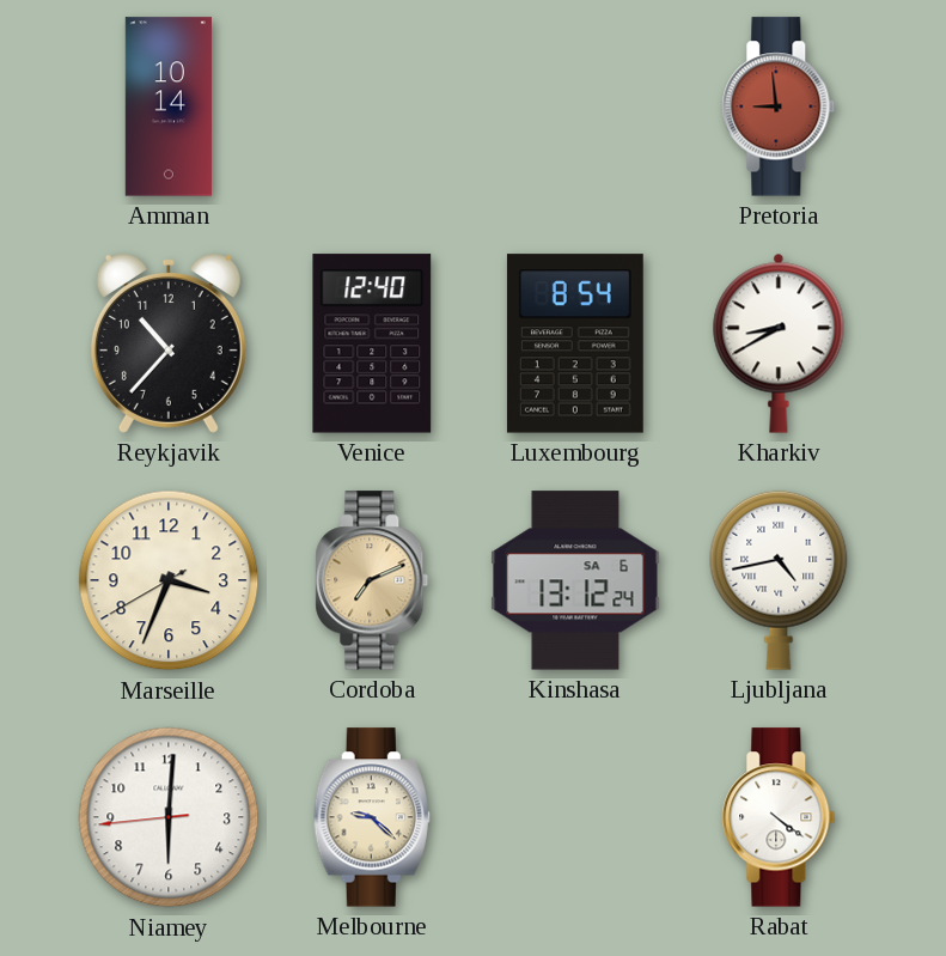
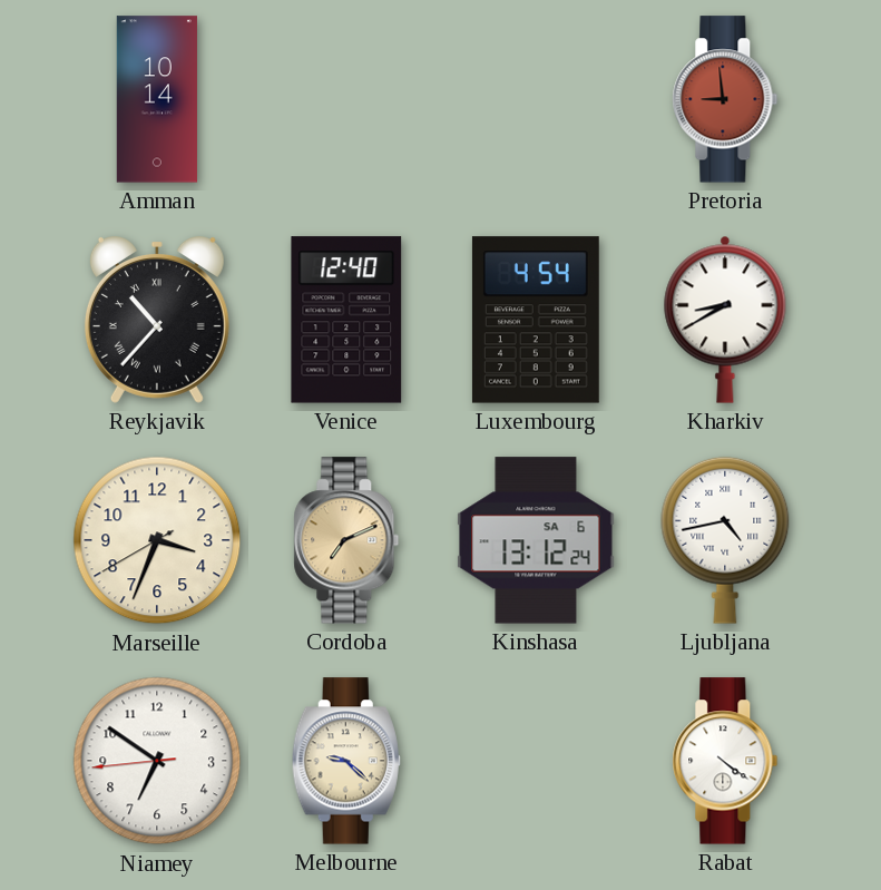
Reykjavik numerals: Arabic -> Roman
Luxembourg: 8:54 -> 4:54
Niamey: 6:00 -> 6:50
